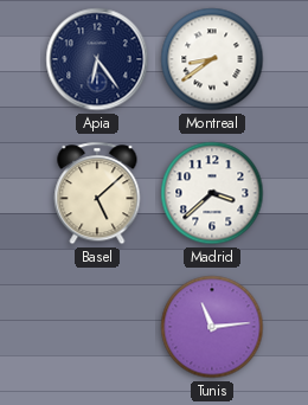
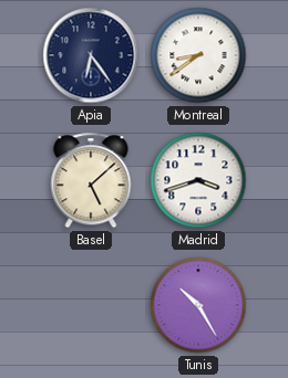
Madrid: 3:38 -> 3:42
Tunis: 11:14 -> 10:25
